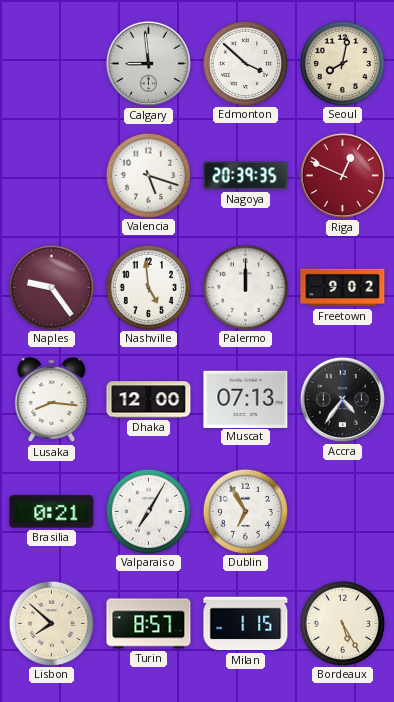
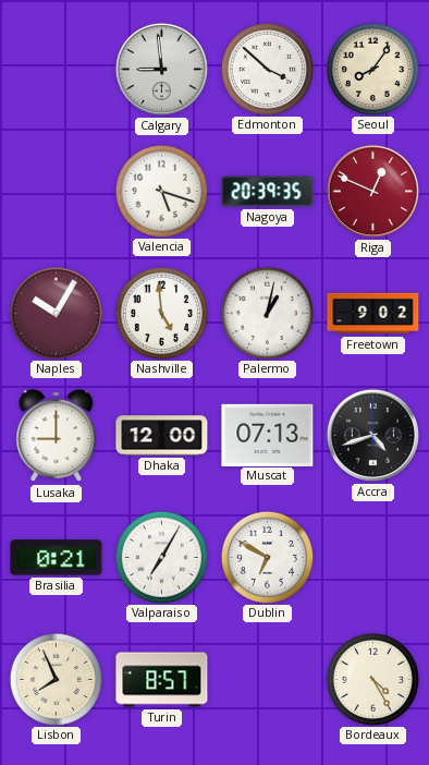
Seoul: 8:02 -> 8:06
Naples: 9:24 -> 10:05
Palermo: 12:00 -> 1:02
Lusaka: 8:16 -> 9:00
Accra: 4:36 -> 4:42
Dublin: 6:55 -> 6:50
Lisbon: 7:52 -> 7:56
Milan: 1:15 -> none
Bordeaux: 5:25 -> 4:25
